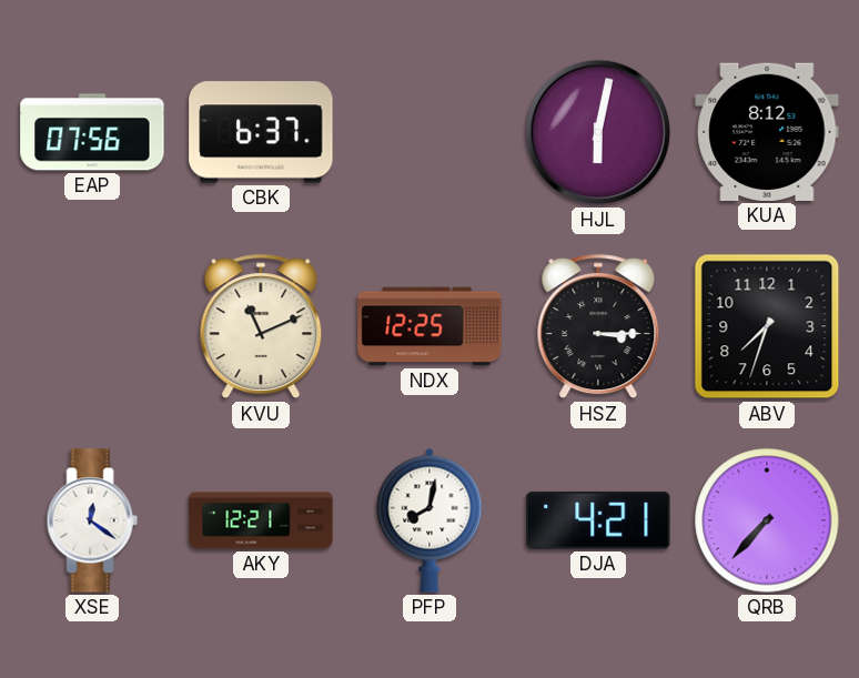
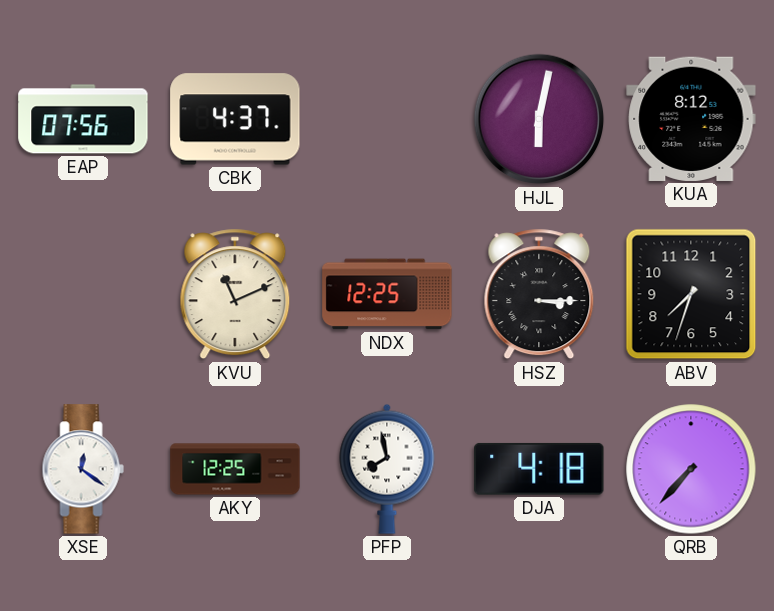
CBK: 6:37 -> 4:37
AKY: 12:21 -> 12:25
PFP: 8:02 -> 7:58
DJA: 4:21 -> 4:18
